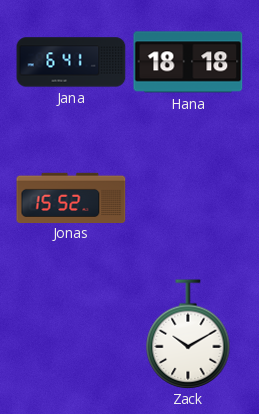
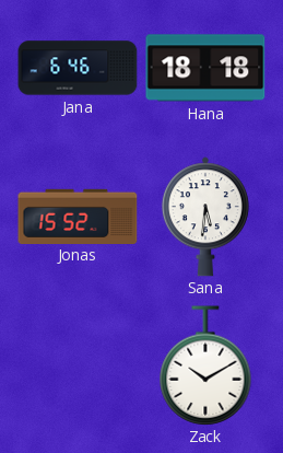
Jana: 6:41 -> 6:46
Sana: none -> 5:31
